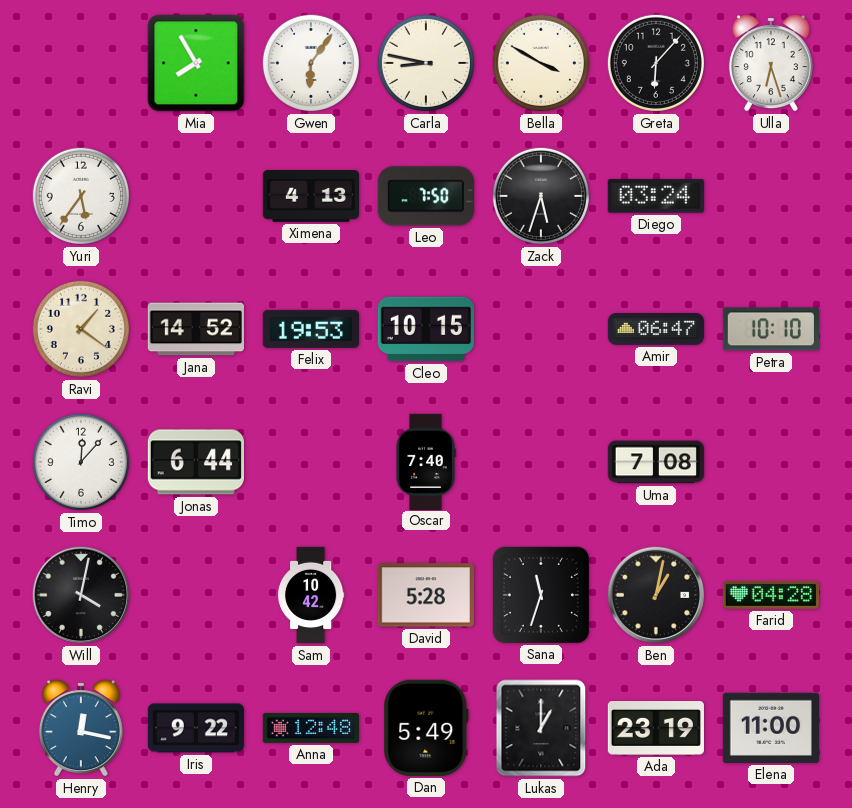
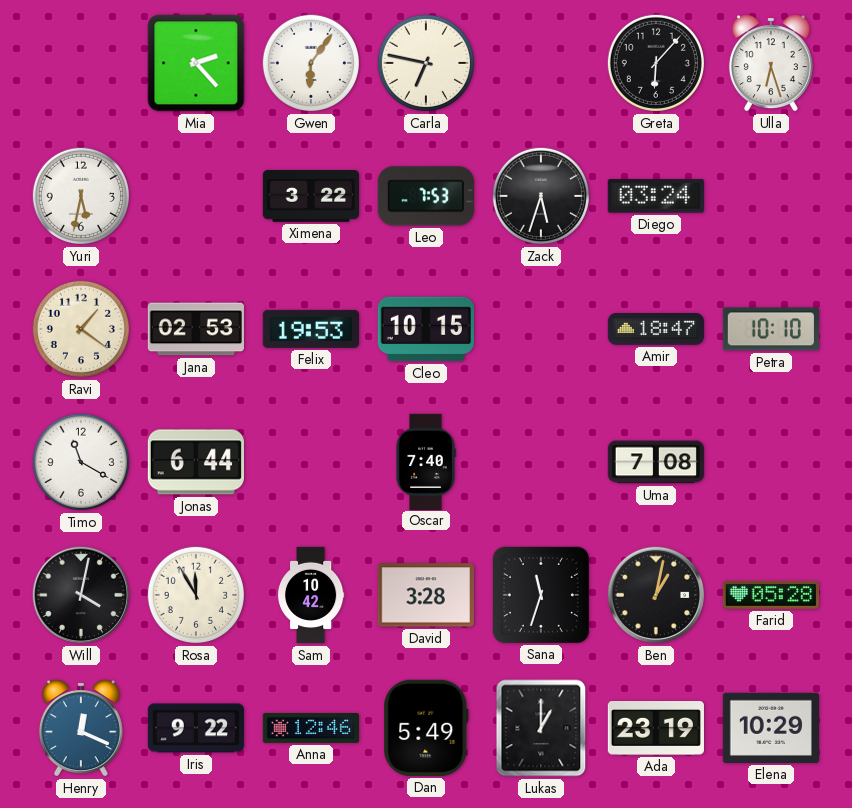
Mia: 7:55 -> 2:23
Carla: 8:47 -> 6:47
Bella: 3:50 -> none
Yuri: 5:36 -> 5:32
Ximena: 4:13 -> 3:22
Leo: 7:50 -> 7:53
Jana: 14:52 -> 02:53
Amir: 06:47 -> 18:47
Timo: 12:07 -> 11:20
Rosa: none -> 11:55
David: 5:28 -> 3:28
Farid: 04:28 -> 05:28
Henry: 12:17 -> 12:19
Anna: 12:48 -> 12:46
Elena: 11:00 -> 10:29
